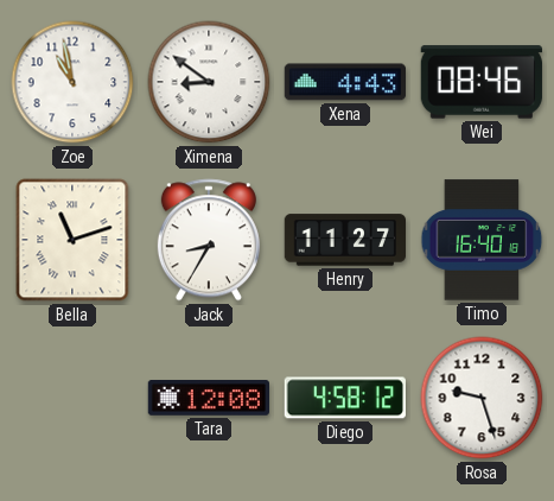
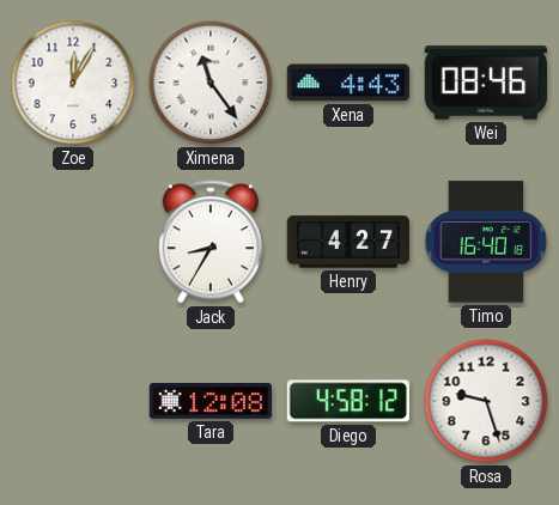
Zoe: 10:58 -> 12:05
Ximena: 8:51 -> 11:24
Bella: 11:12 -> none
Henry: 11:27 -> 4:27
